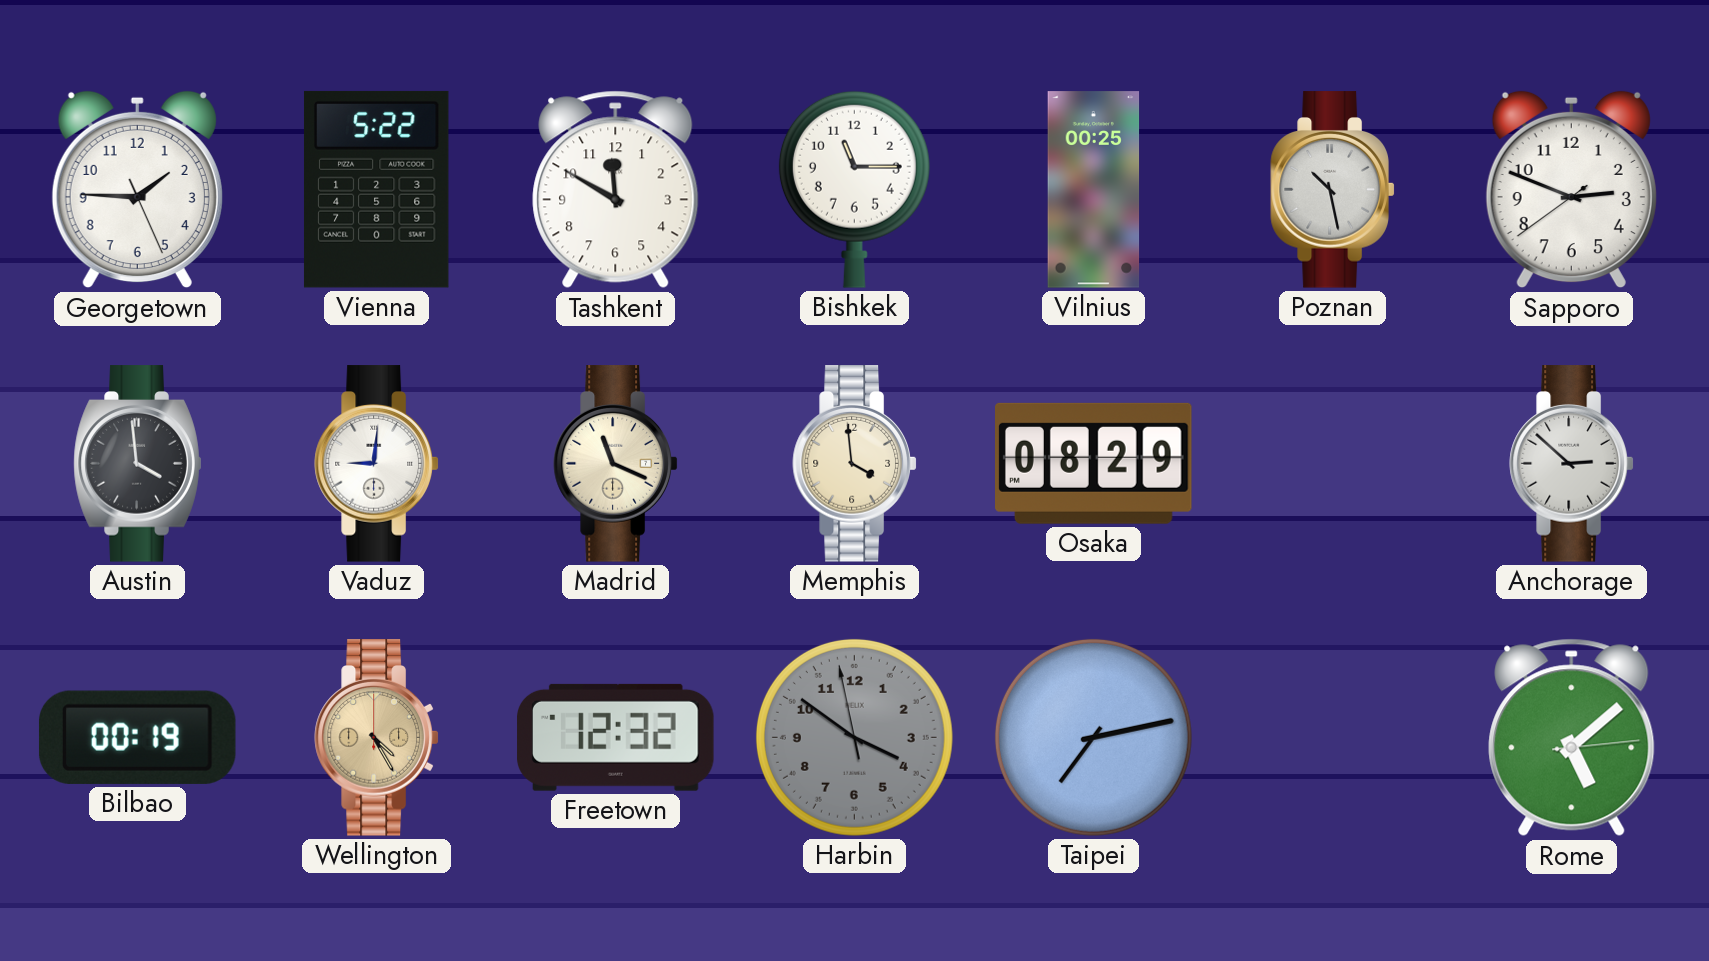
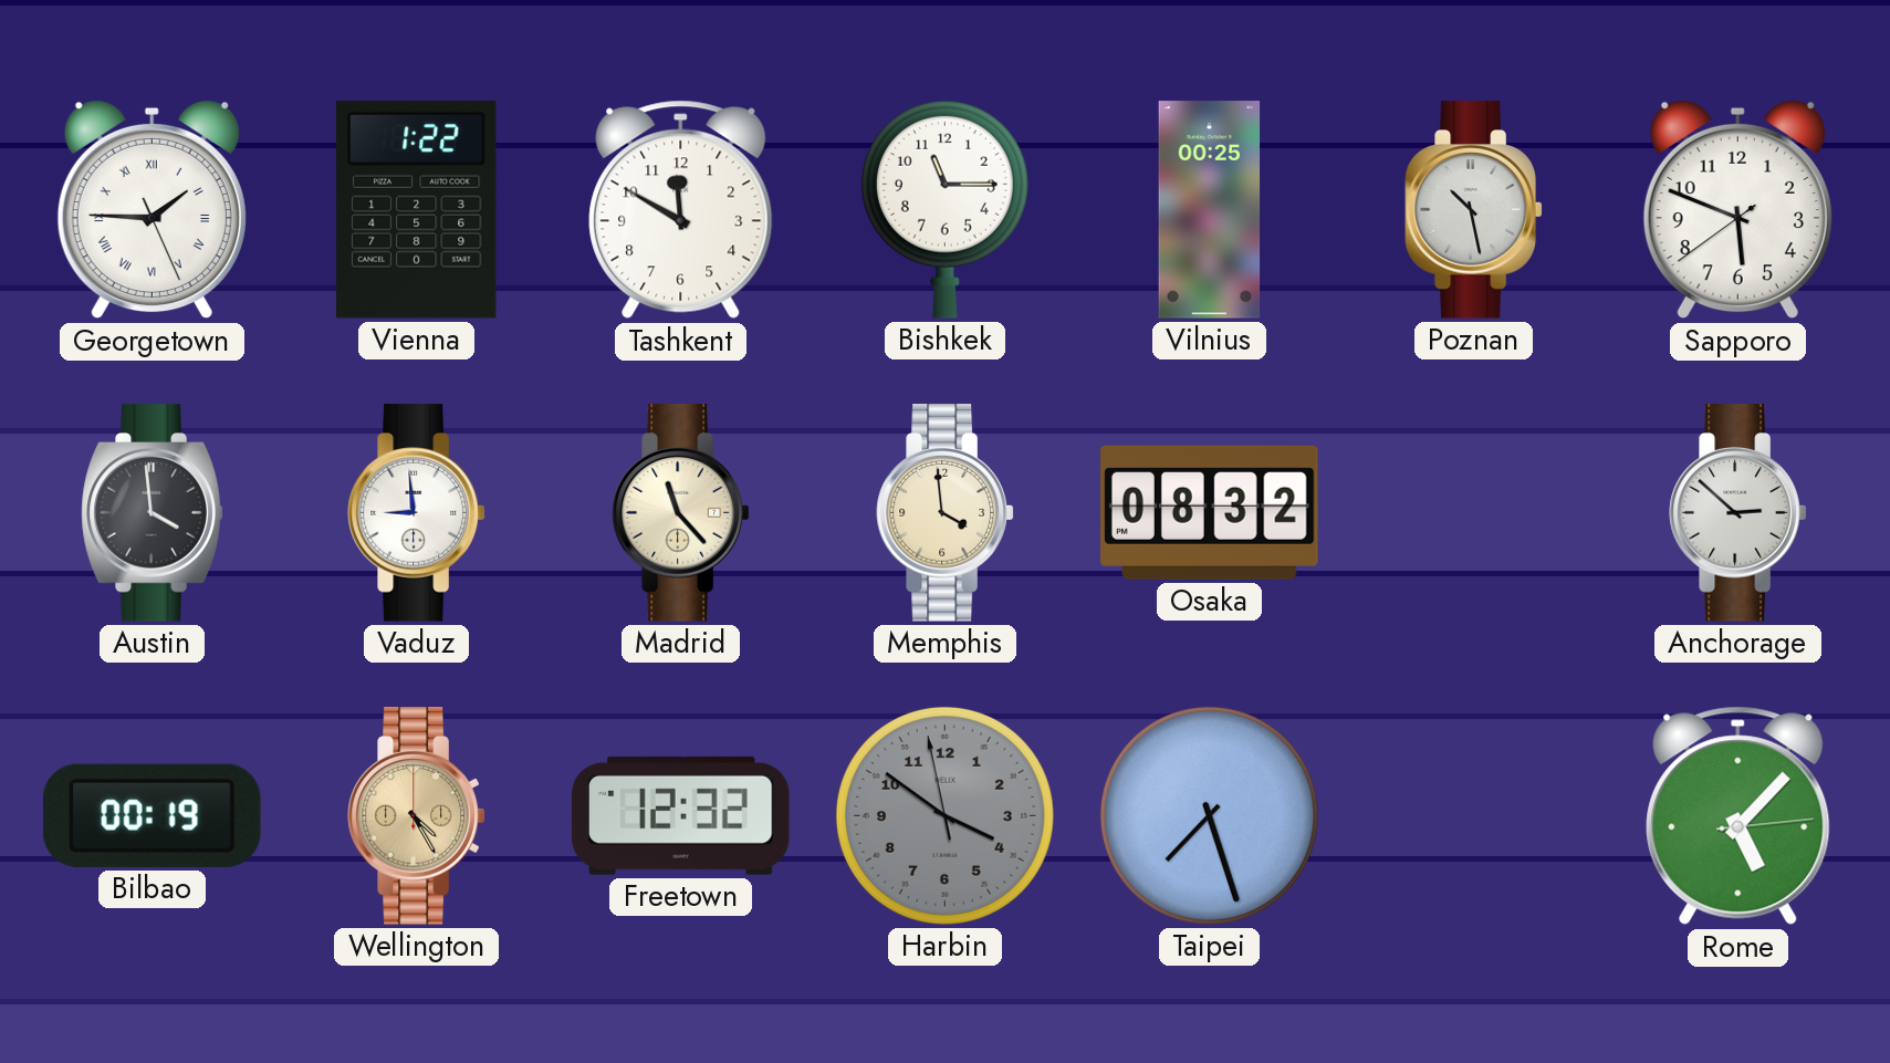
Georgetown numerals: Arabic -> Roman
Vienna: 5:22 -> 1:22
Sapporo: 2:48 -> 5:48
Vaduz: 9:01 -> 8:59
Madrid: 11:19 -> 11:23
Osaka: 08:29 -> 08:32
Taipei: 7:13 -> 7:27
Rome: 5:08 -> 5:07
